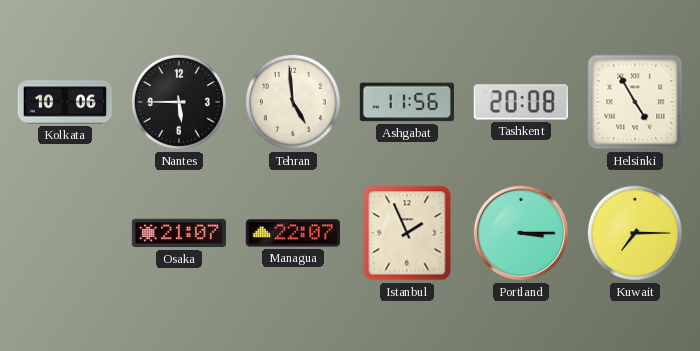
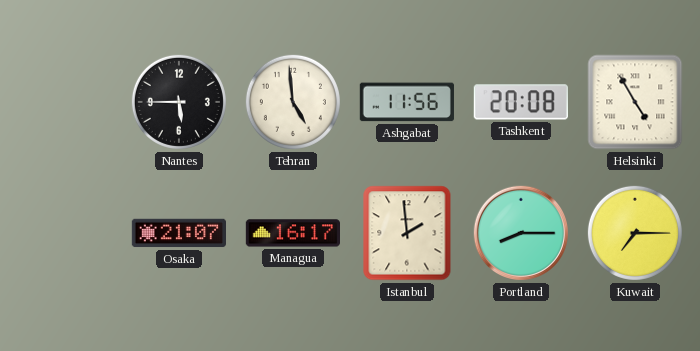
Kolkata: 10:06 -> none
Managua: 22:07 -> 16:17
Istanbul: 1:56 -> 1:59
Portland: 3:15 -> 8:15
